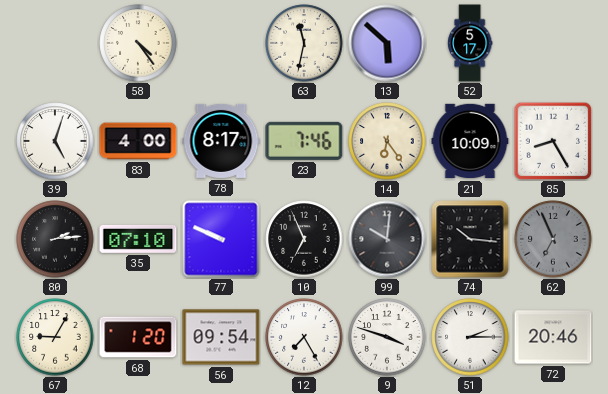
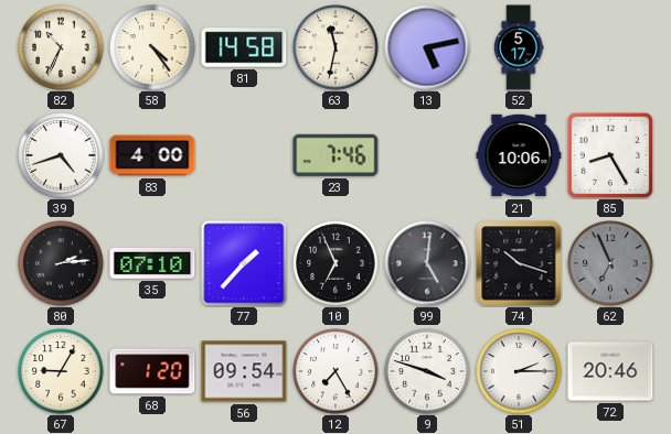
82: none -> 10:34
81: none -> 14:58
13: 5:52 -> 5:13
39: 5:03 -> 4:42
78: 8:17 -> none
14: 6:24 -> none
21: 10:09 -> 10:06
77: 9:49 -> 1:37
99: 10:01 -> 5:01
74: 10:16 -> 10:18
